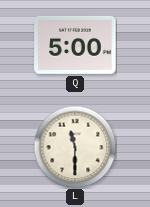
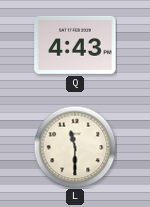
Q: 5:00 -> 4:43
